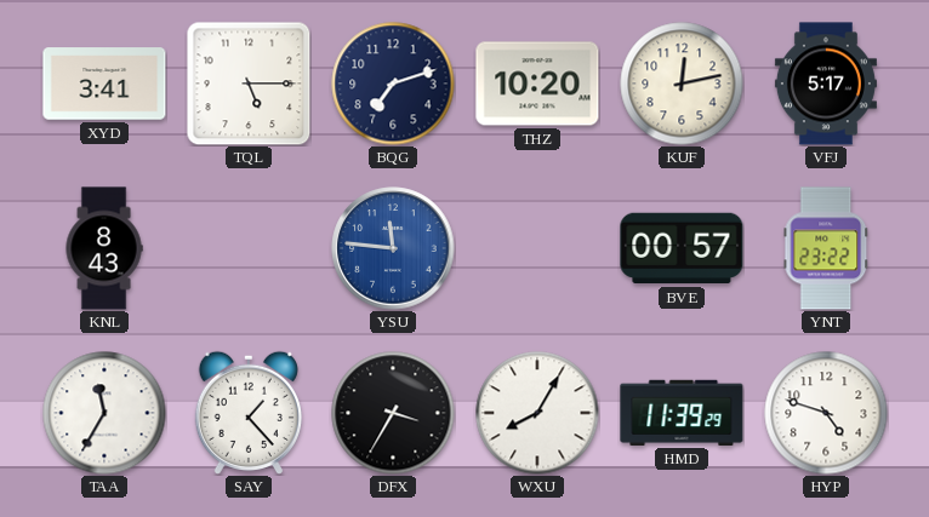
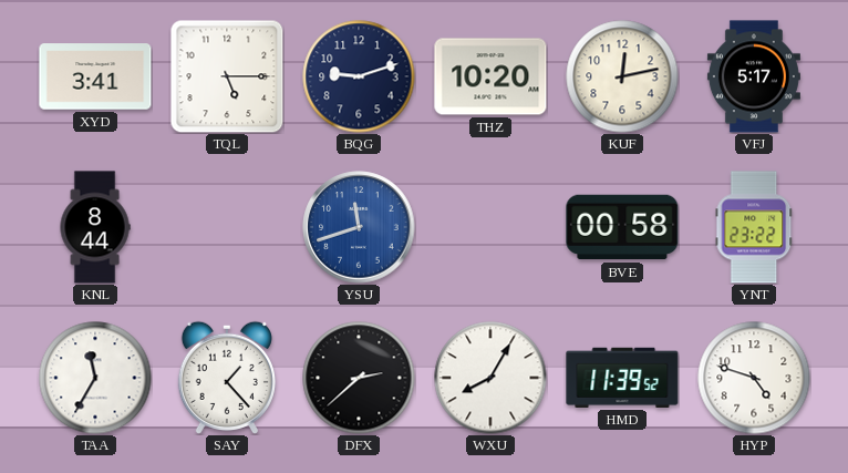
BQG: 7:12 -> 9:12
KNL: 8:43 -> 8:44
YSU: 11:46 -> 11:42
BVE: 00:57 -> 00:58
DFX: 3:35 -> 2:38
HMD: 11:39:29 -> 11:39:52
